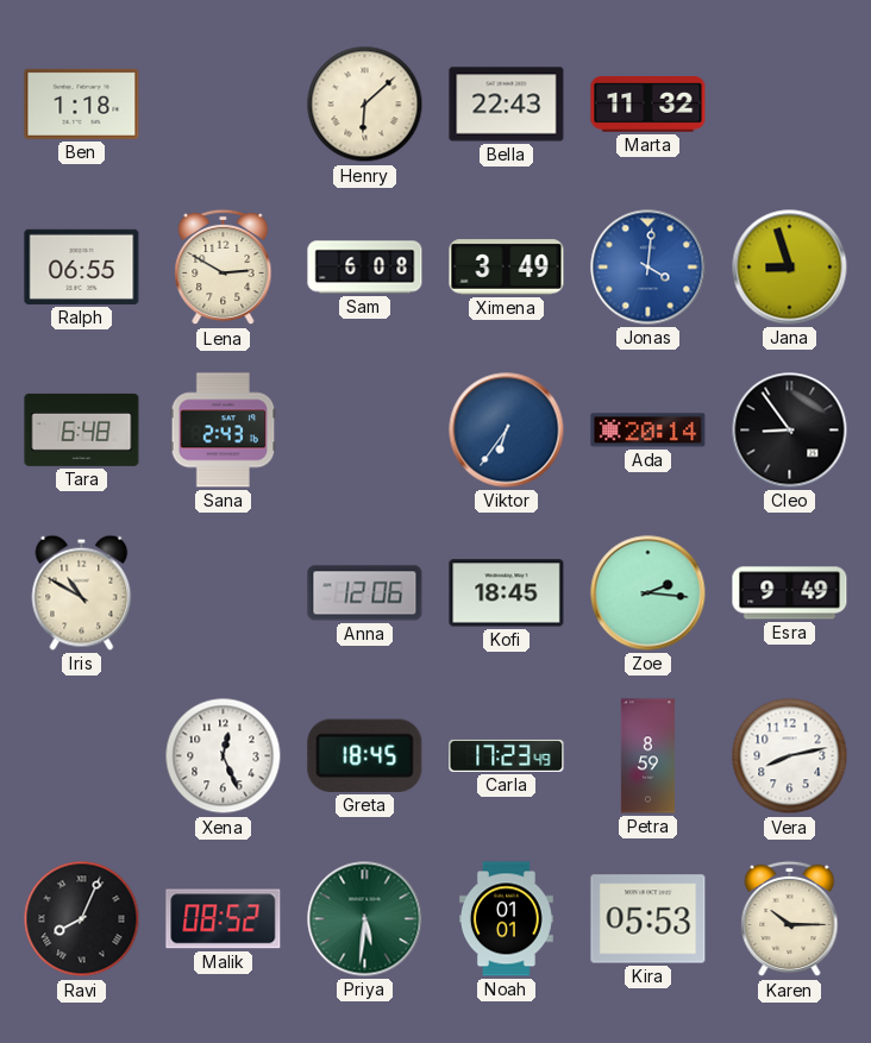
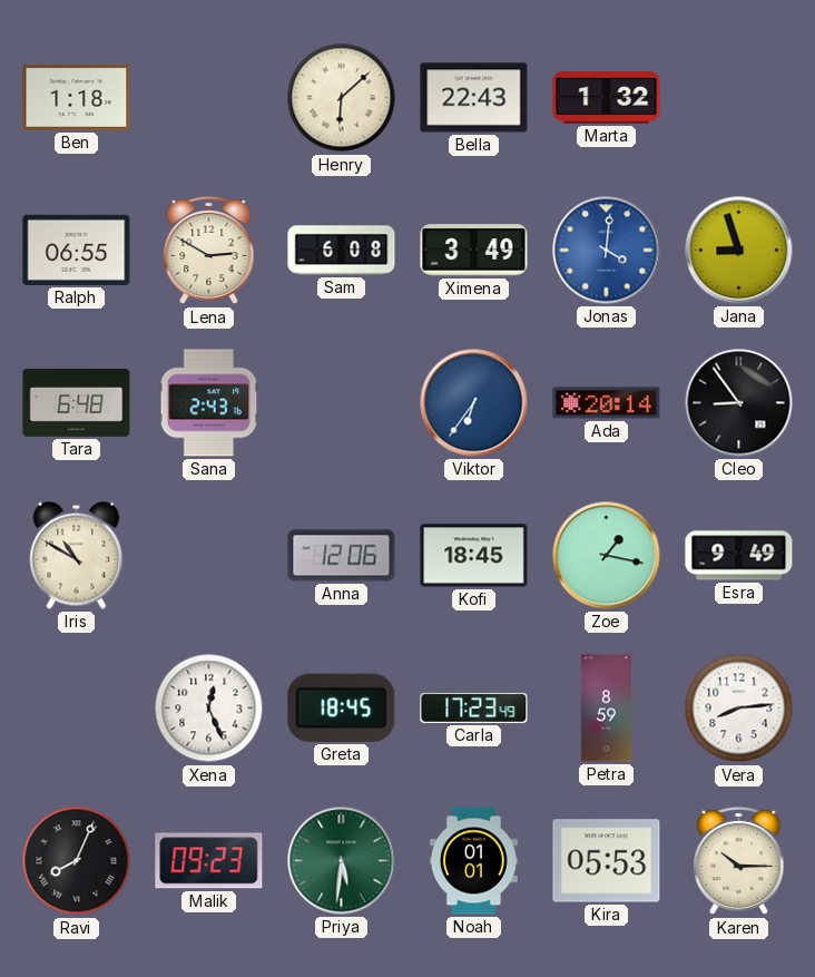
Marta: 11:32 -> 1:32
Zoe: 2:16 -> 1:17
Vera: 8:13 -> 8:14
Malik: 08:52 -> 09:23
